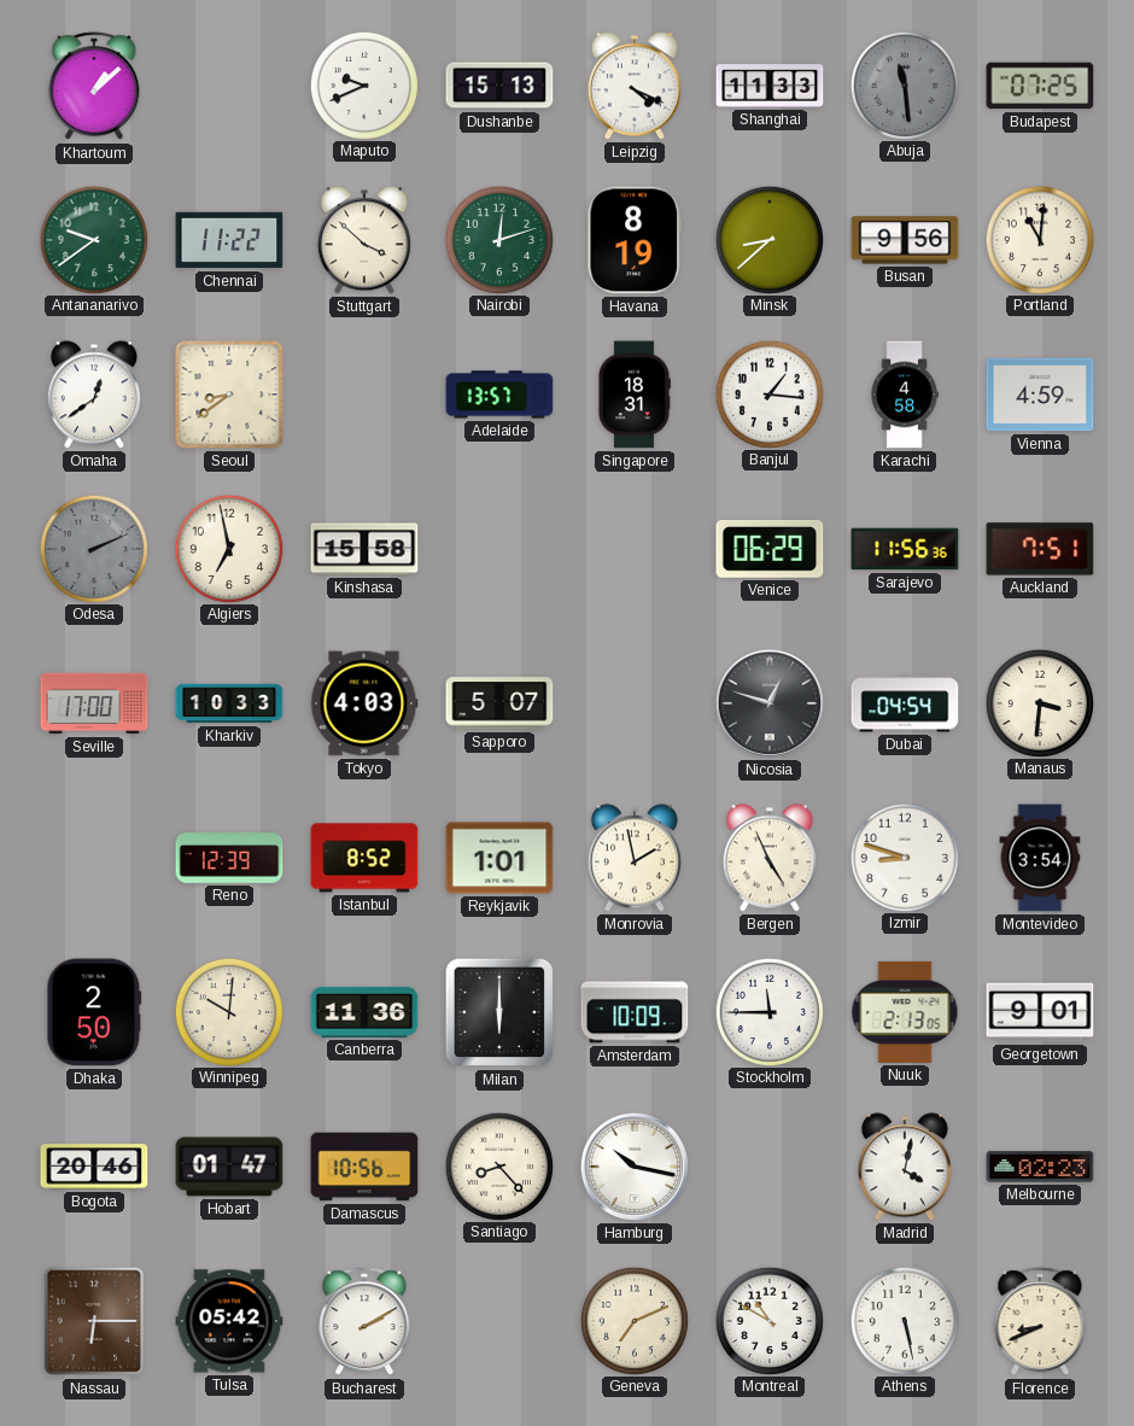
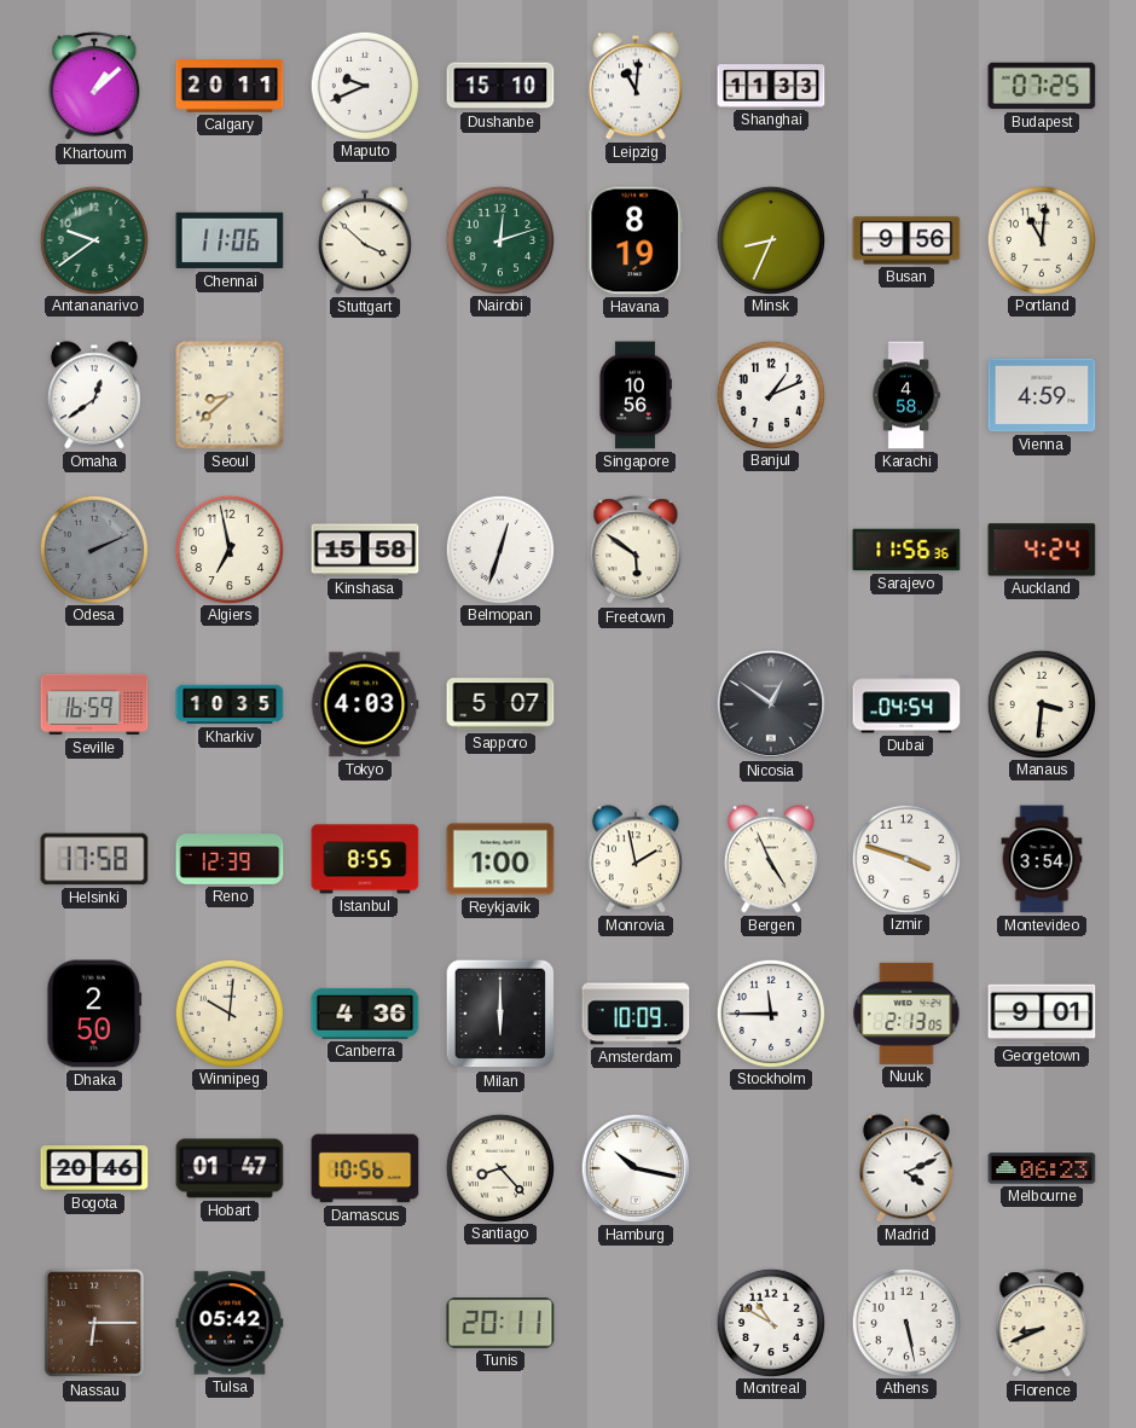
Calgary: none -> 20:11
Dushanbe: 15:13 -> 15:10
Leipzig: 4:19 -> 11:01
Abuja: 11:29 -> none
Chennai: 11:22 -> 11:06
Minsk: 8:38 -> 8:34
Seoul: 8:39 -> 8:38
Adelaide: 13:57 -> none
Singapore: 18:31 -> 10:56
Banjul: 1:16 -> 1:11
Belmopan: none -> 12:33
Freetown: none -> 5:51
Venice: 06:29 -> none
Auckland: 7:51 -> 4:24
Seville: 17:00 -> 16:59
Kharkiv: 10:33 -> 10:35
Nicosia: 12:48 -> 12:51
Helsinki: none -> 17:58
Istanbul: 8:52 -> 8:55
Reykjavik: 1:01 -> 1:00
Izmir: 8:48 -> 3:48
Canberra: 11:36 -> 4:36
Madrid: 4:02 -> 4:11
Melbourne: 02:23 -> 06:23
Bucharest: 2:10 -> none
Tunis: none -> 20:11
Geneva: 7:11 -> none
